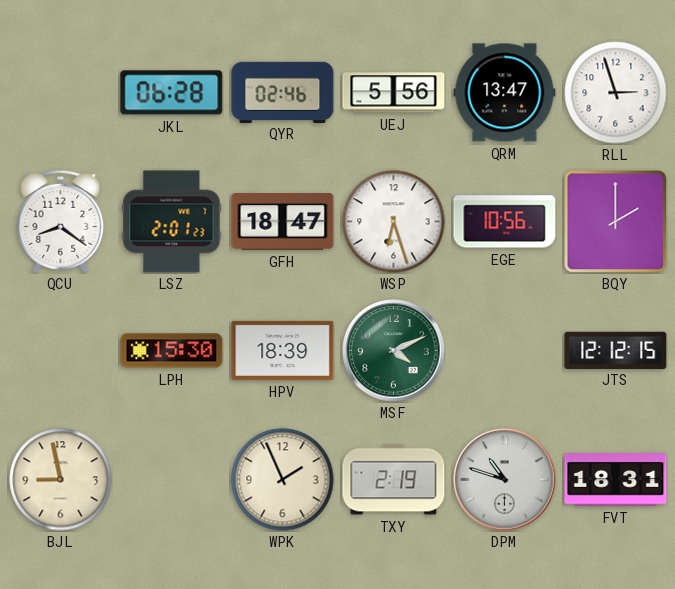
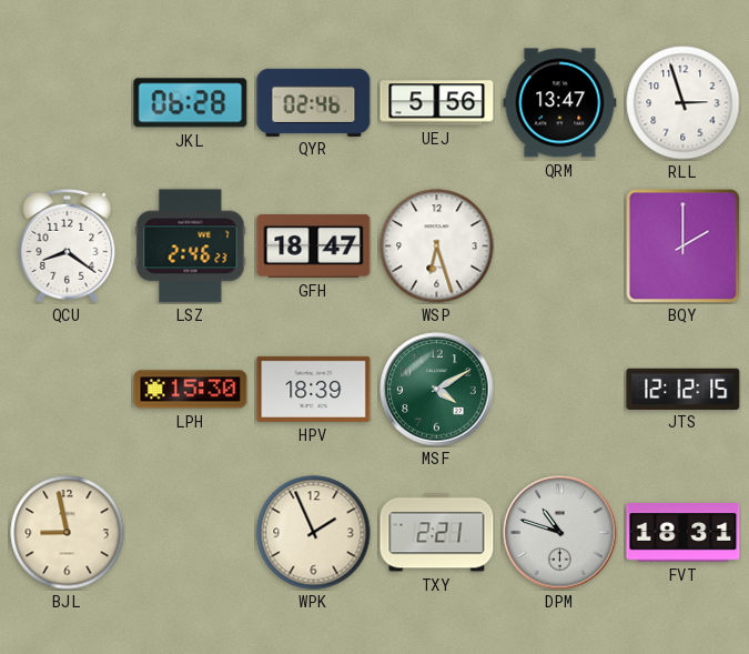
LSZ: 2:01 -> 2:46
EGE: 10:56 -> none
MSF: 4:11 -> 4:10
TXY: 2:19 -> 2:21
